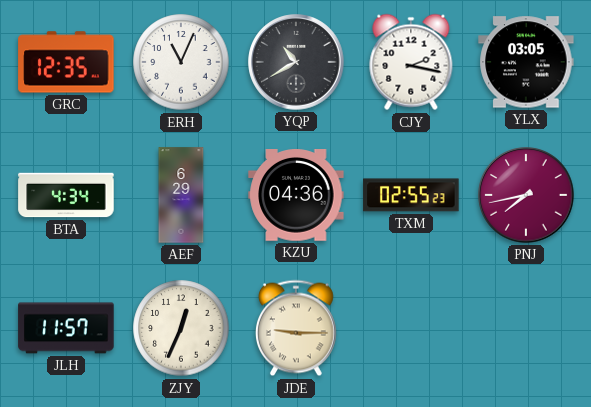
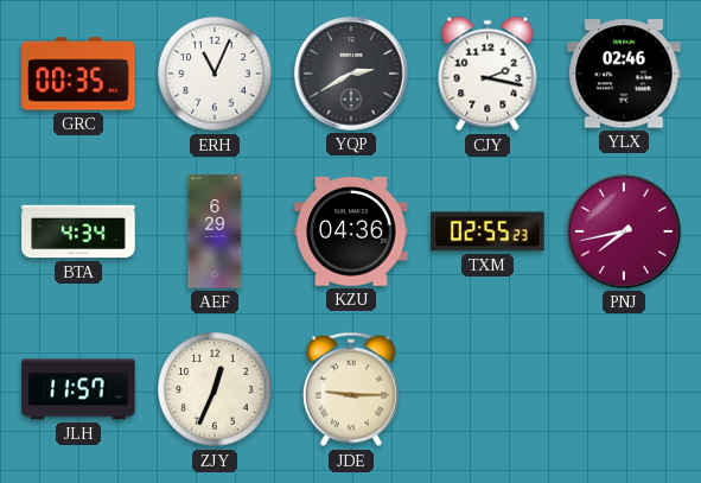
GRC: 12:35 -> 00:35
YQP: 10:40 -> 2:40
YLX: 03:05 -> 02:46
